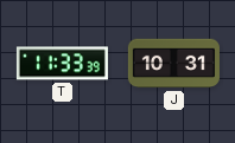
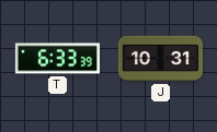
T: 11:33 -> 6:33
